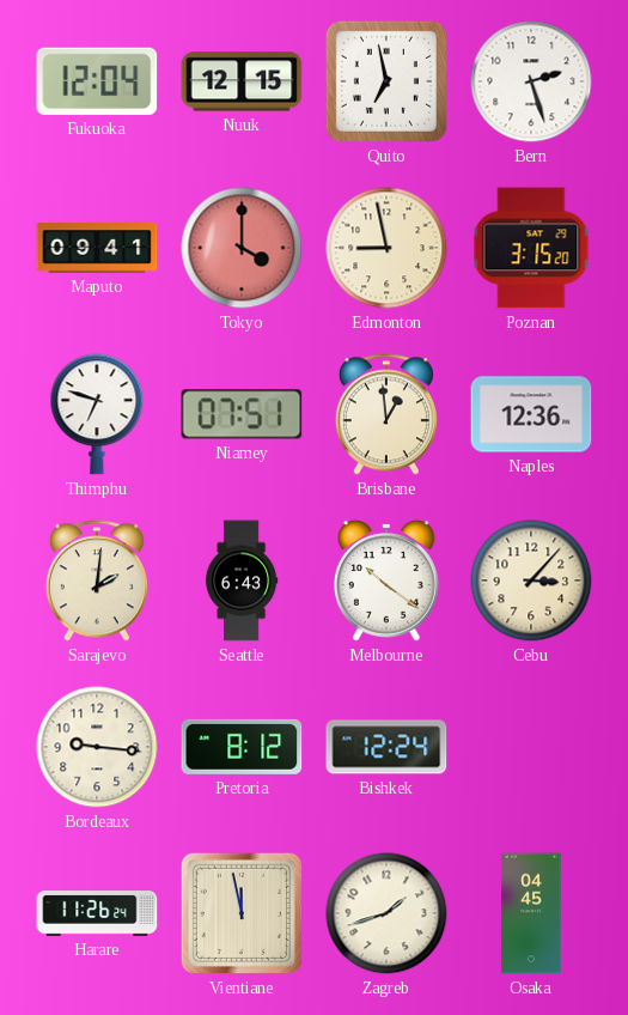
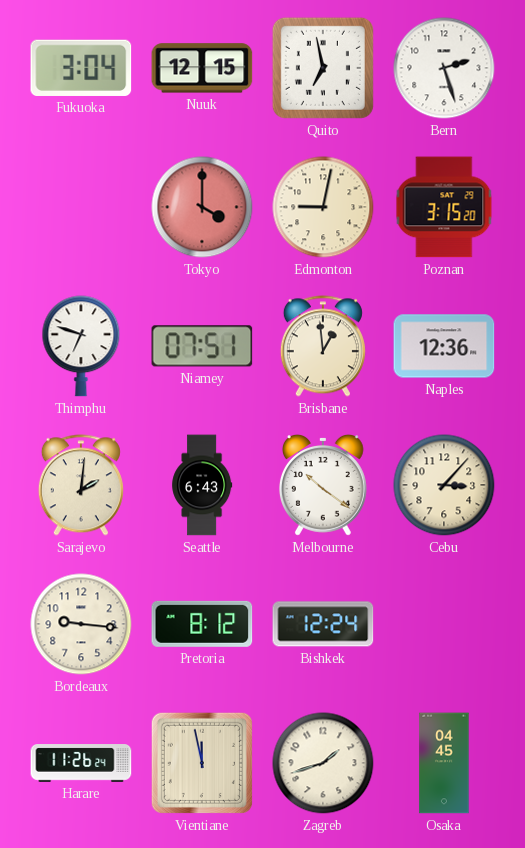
Fukuoka: 12:04 -> 3:04
Maputo: 09:41 -> none
Edmonton: 8:58 -> 9:02
